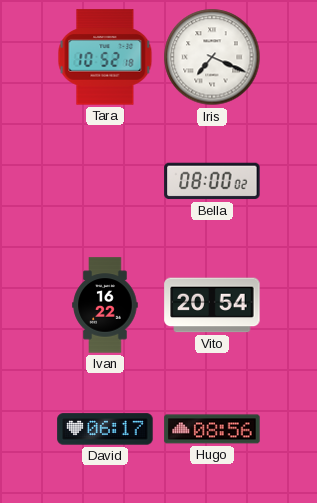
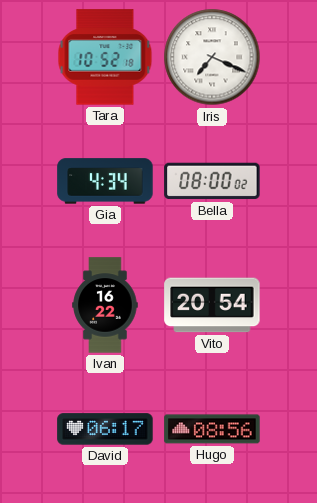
Gia: none -> 4:34
